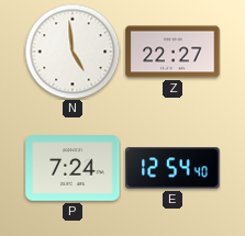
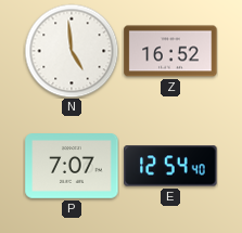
Z: 22:27 -> 16:52
P: 7:24 -> 7:07
